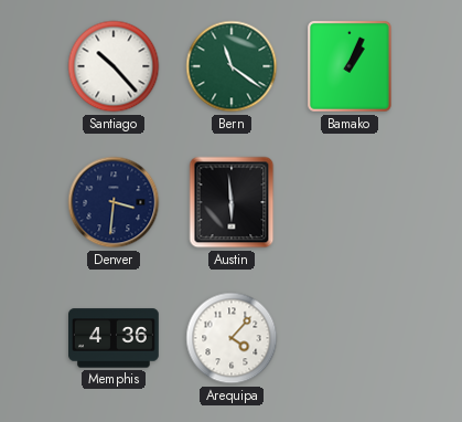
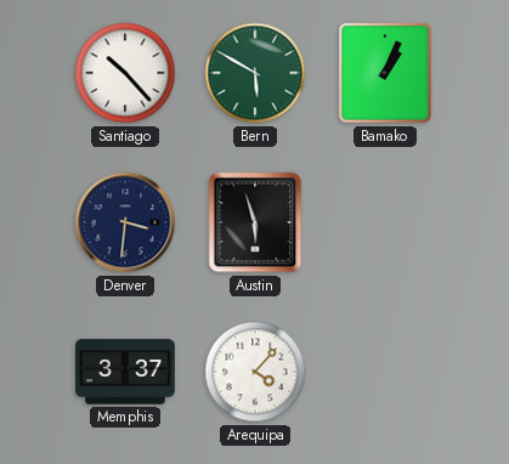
Bern: 11:21 -> 5:50
Austin: 5:59 -> 5:57
Memphis: 4:36 -> 3:37
